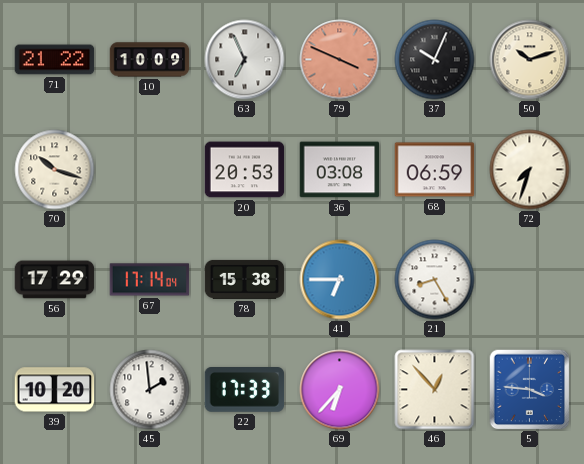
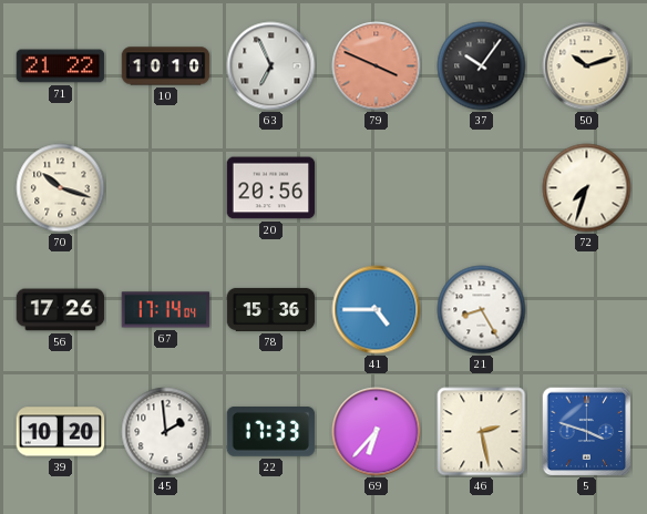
10: 10:09 -> 10:10
37: 10:04 -> 10:06
20: 20:53 -> 20:56
36: 03:08 -> none
68: 06:59 -> none
56: 17:29 -> 17:26
78: 15:38 -> 15:36
41: 6:45 -> 4:45
46: 12:53 -> 2:28
5: 3:46 -> 3:48
